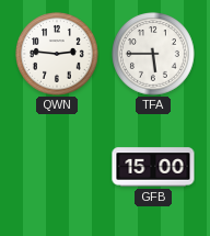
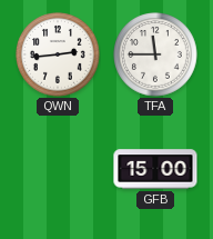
QWN: 2:46 -> 2:44
TFA: 5:45 -> 11:45
